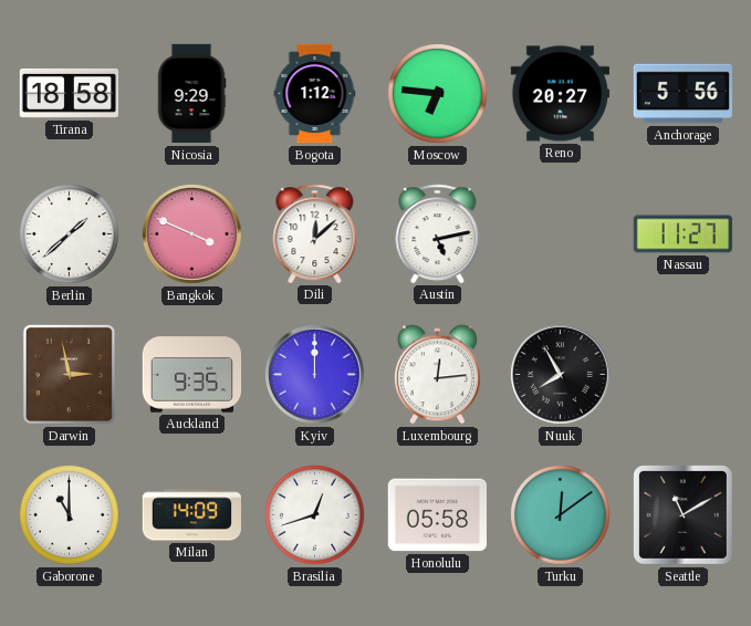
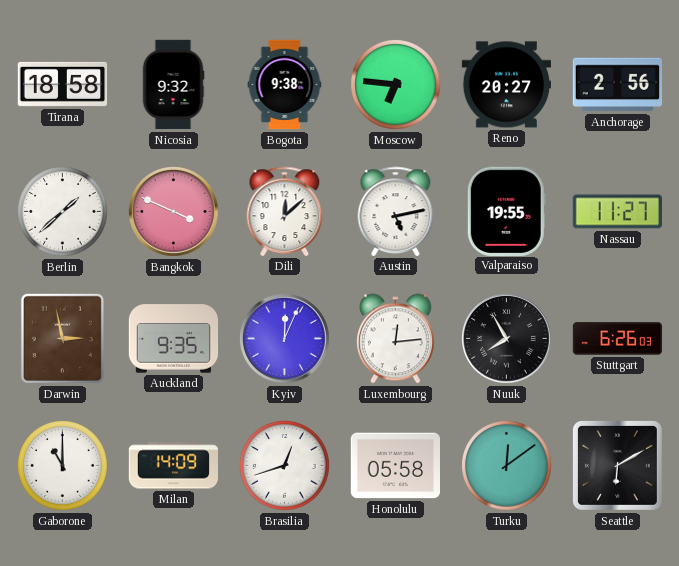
Nicosia: 9:29 -> 9:32
Bogota: 1:12 -> 9:38
Anchorage: 5:56 -> 2:56
Valparaiso: none -> 19:55
Kyiv: 12:00 -> 12:04
Stuttgart: none -> 6:26
Seattle: 11:10 -> 6:10
